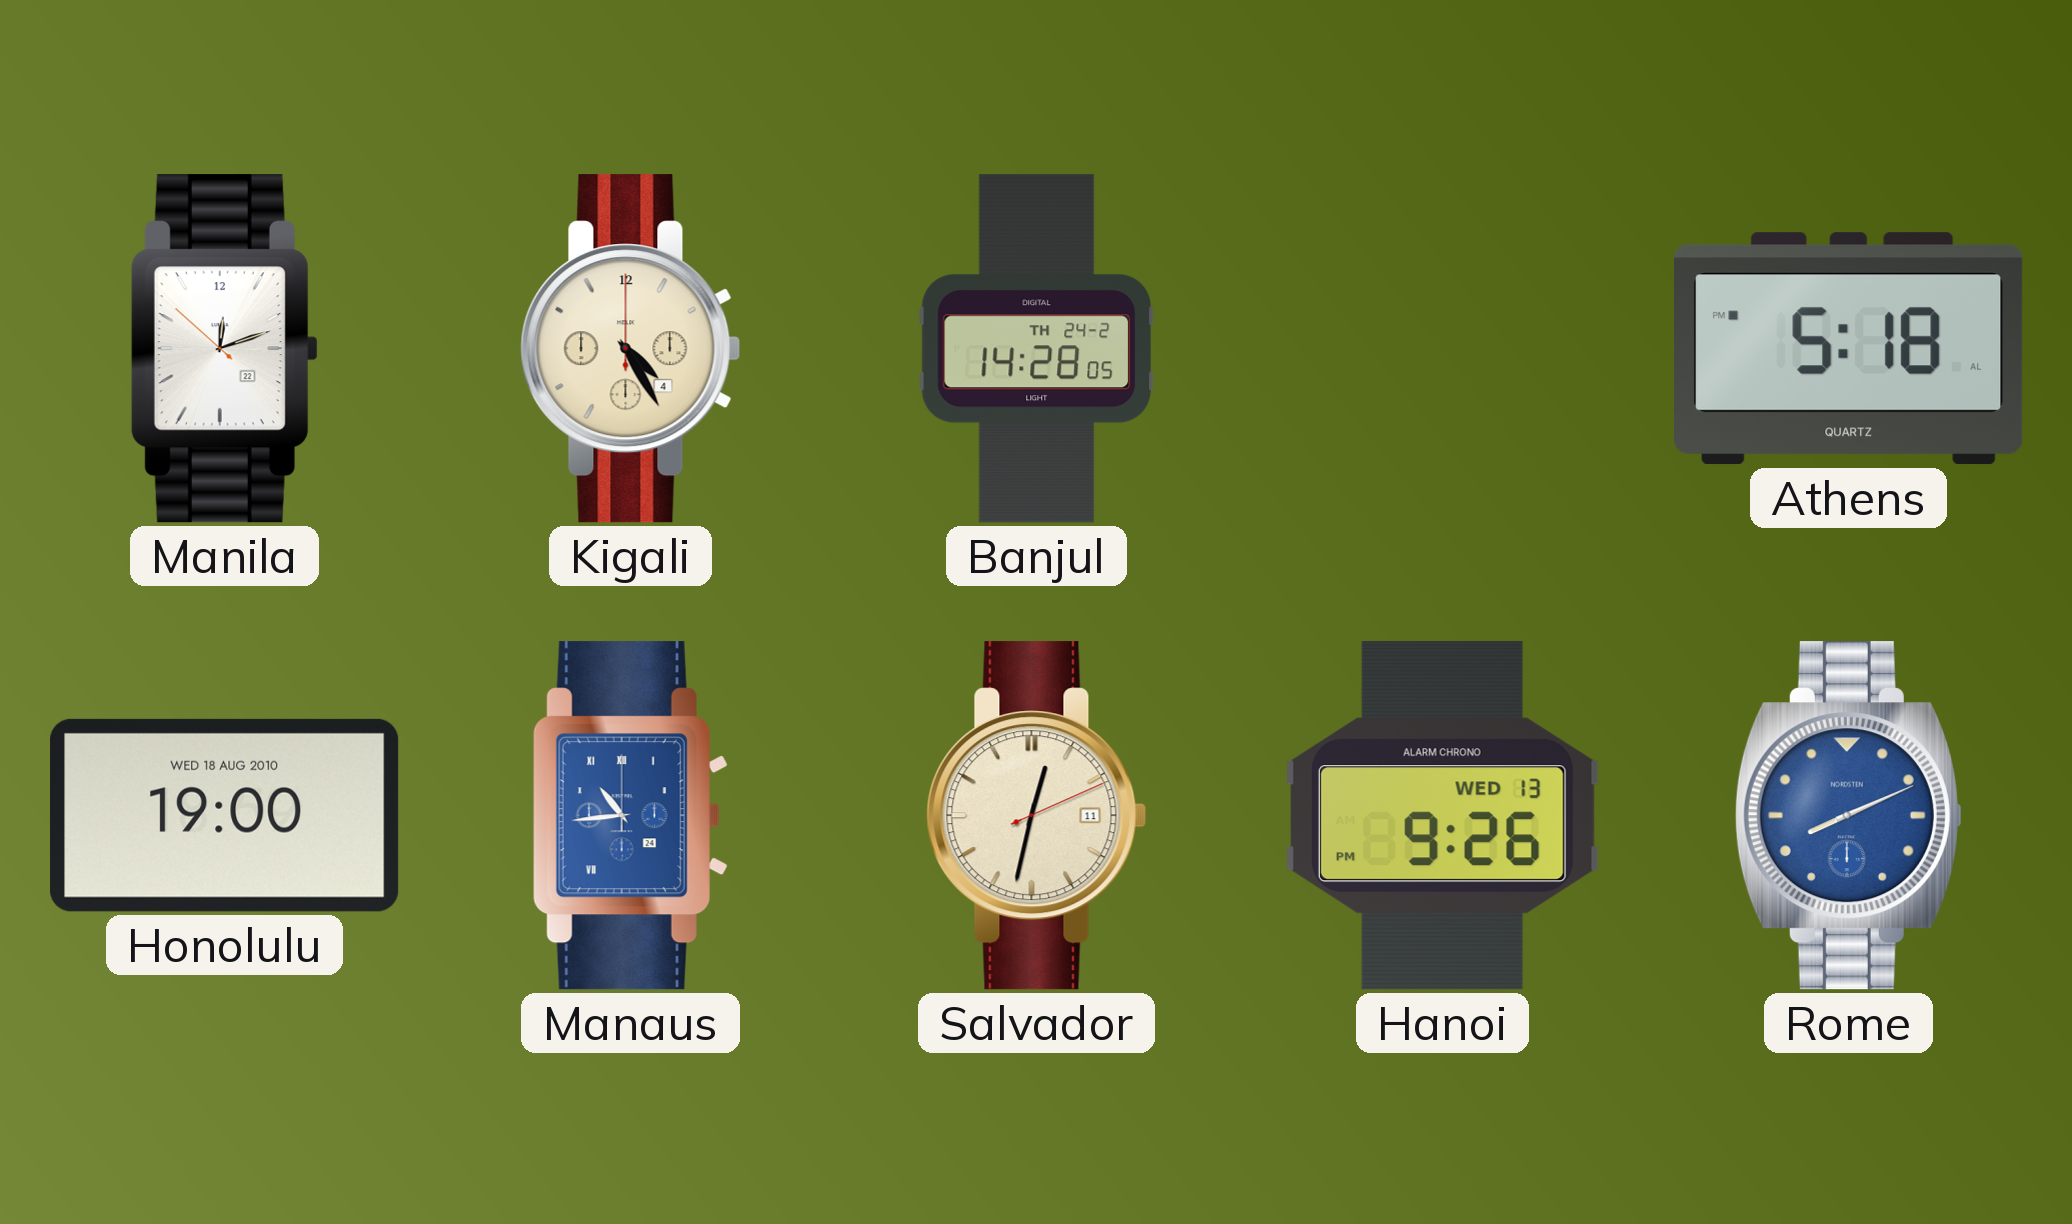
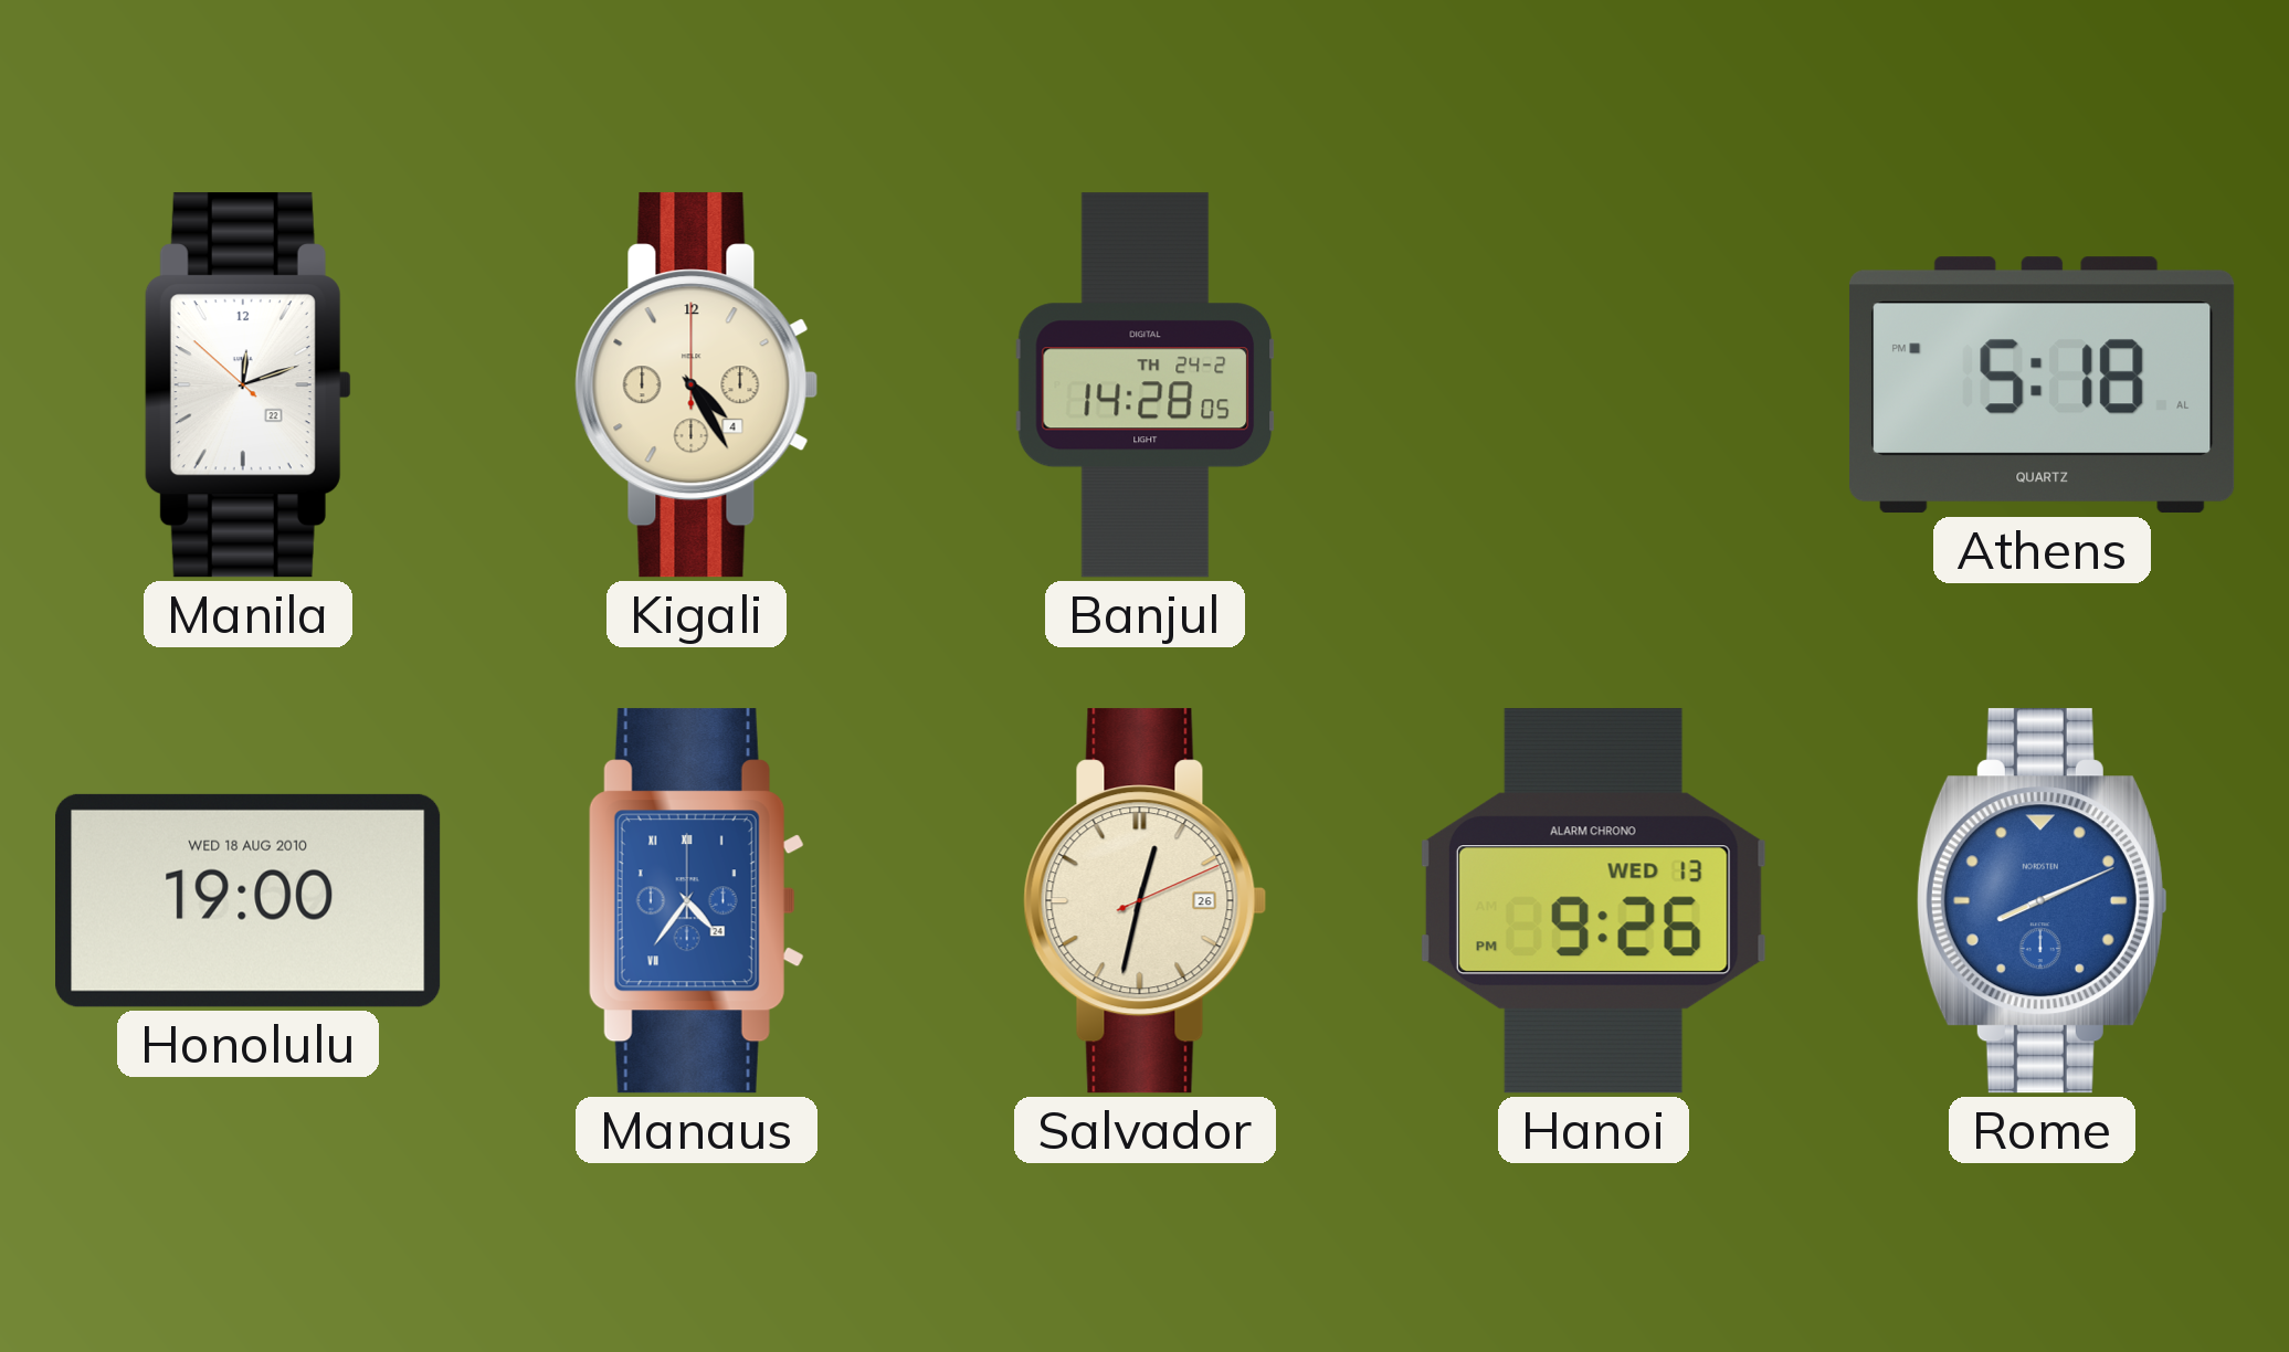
Manaus: 10:44 -> 4:36
Salvador date: 11 -> 26
